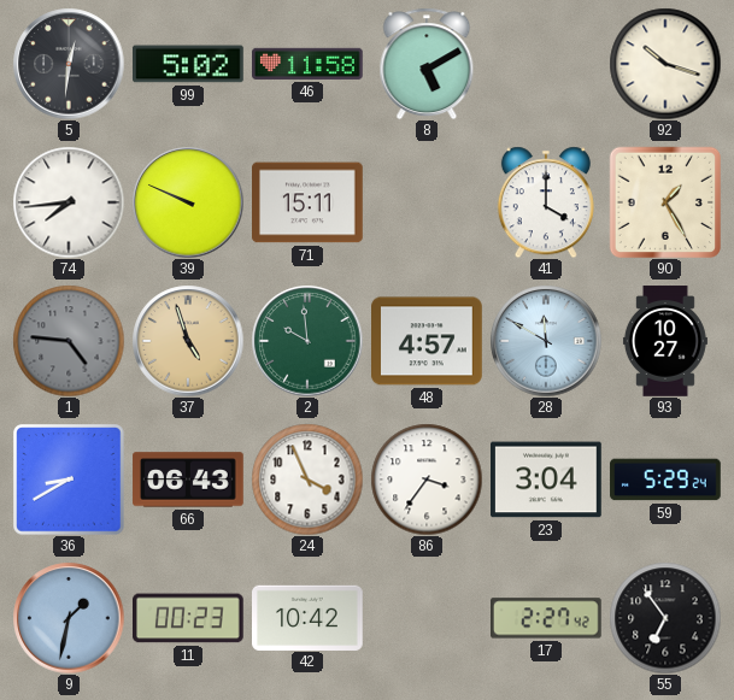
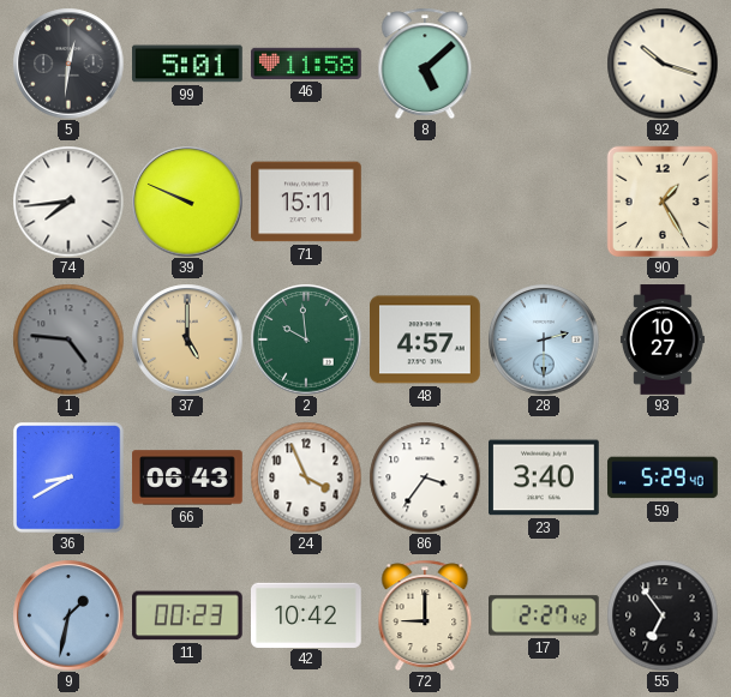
99: 5:02 -> 5:01
8: 5:10 -> 5:08
41: 4:00 -> none
37: 4:57 -> 5:00
28: 11:50 -> 2:30
23: 3:04 -> 3:40
59: 5:29:24 -> 5:29:40
72: none -> 9:00
